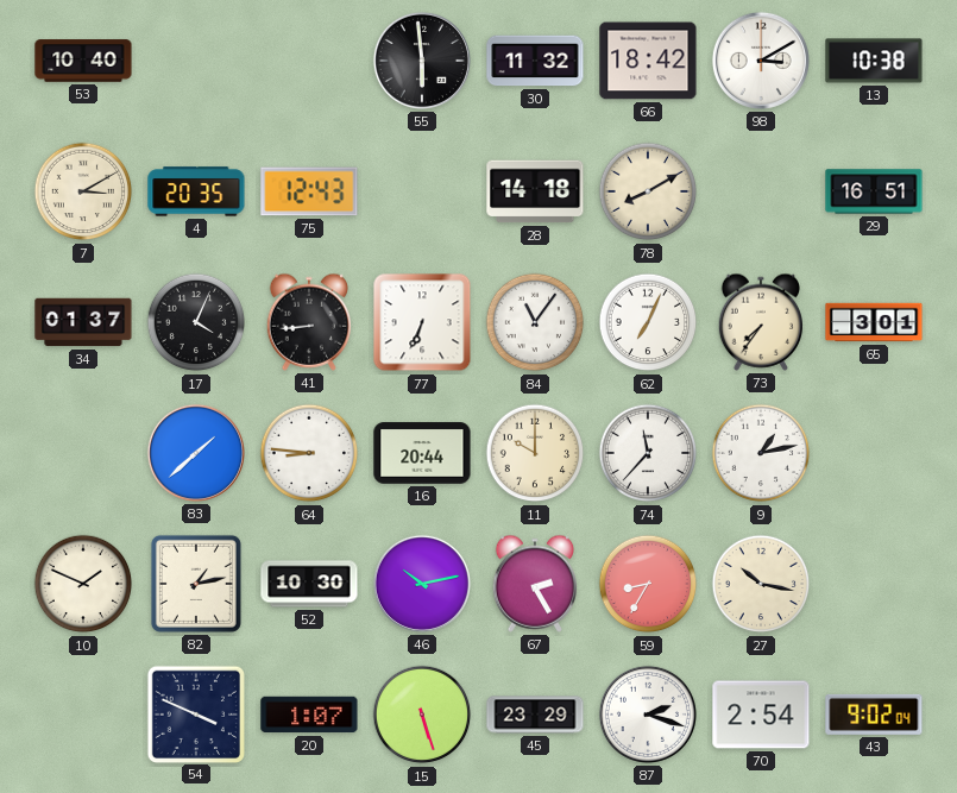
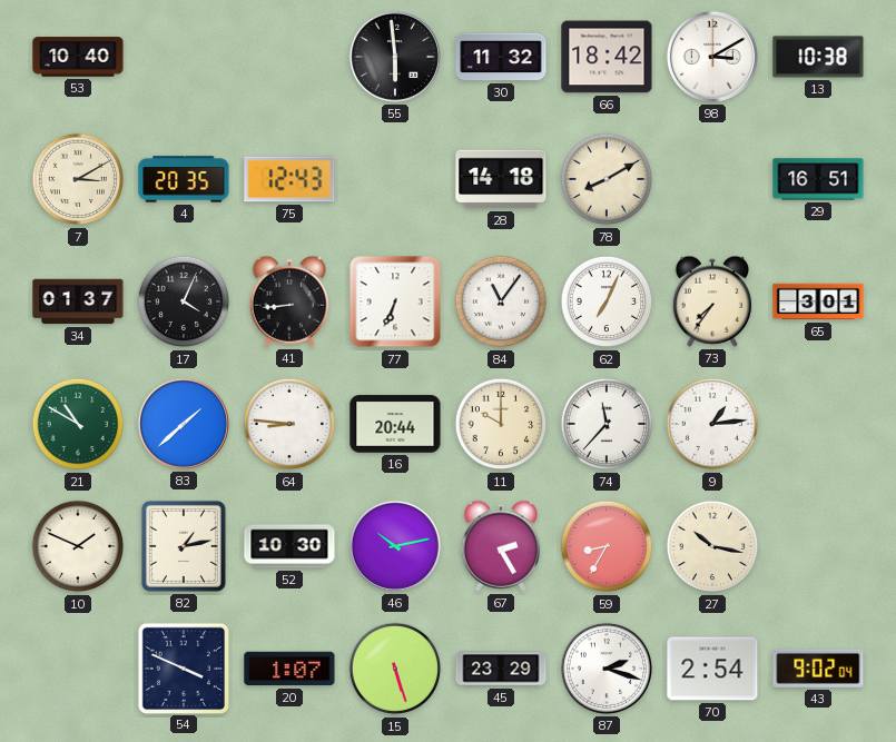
21: none -> 10:50
9: 1:13 -> 1:14
